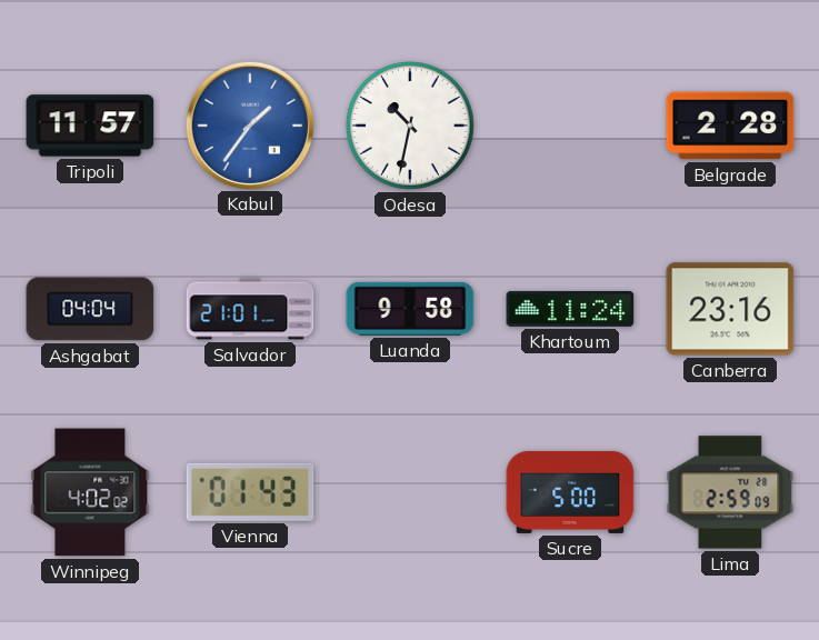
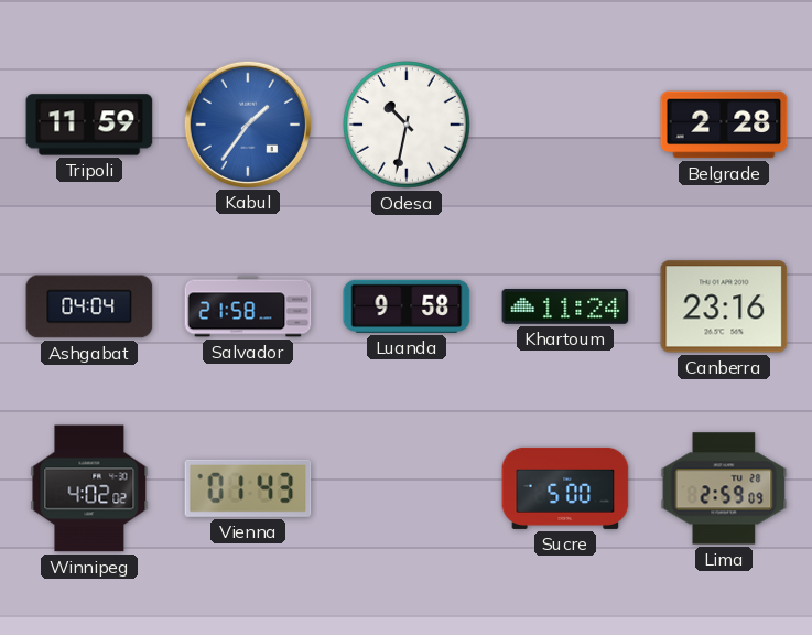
Tripoli: 11:57 -> 11:59
Salvador: 21:01 -> 21:58
